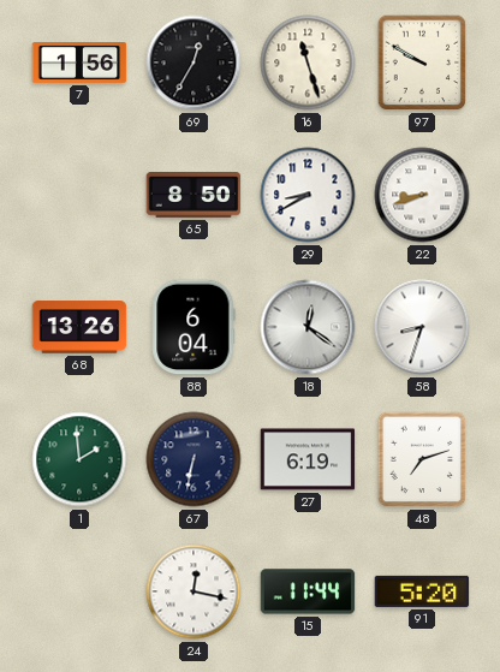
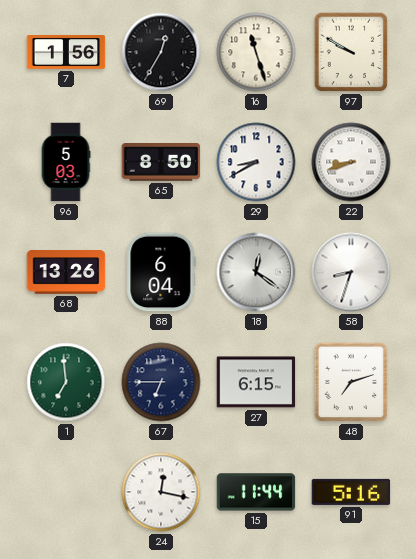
96: none -> 5:03
1: 1:59 -> 6:59
67: 6:32 -> 6:45
27: 6:19 -> 6:15
91: 5:20 -> 5:16
